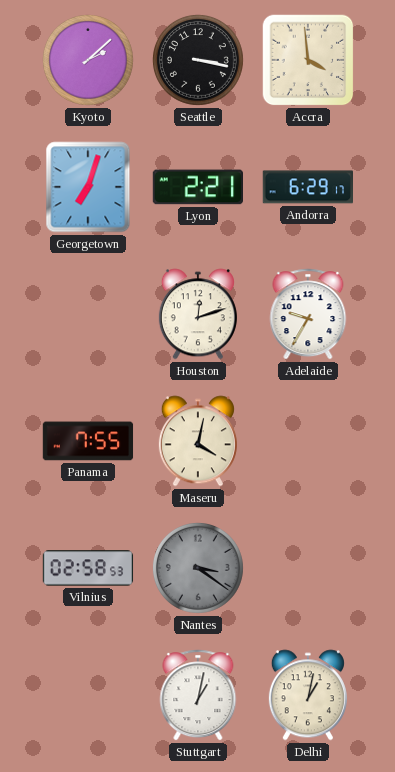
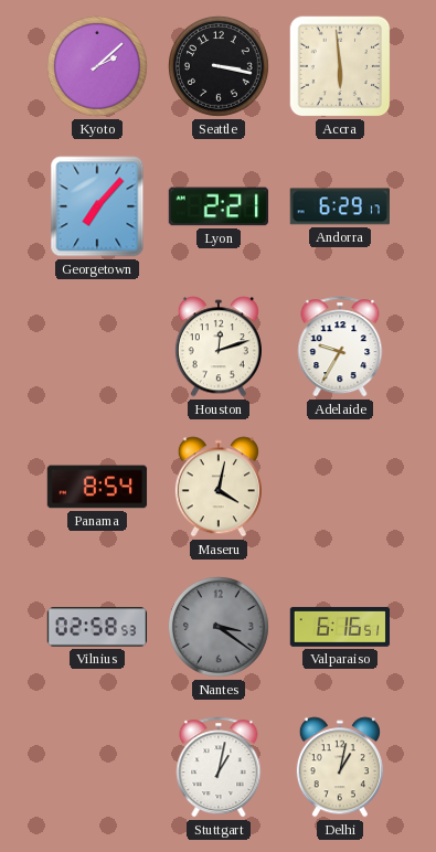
Accra: 3:59 -> 5:59
Georgetown: 7:03 -> 7:07
Panama: 7:55 -> 8:54
Valparaiso: none -> 6:16
